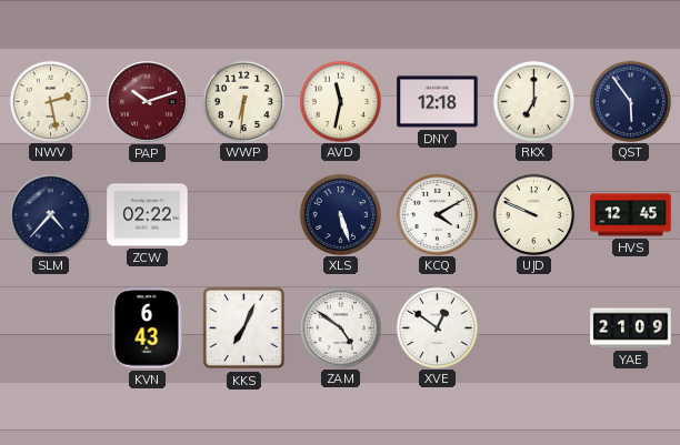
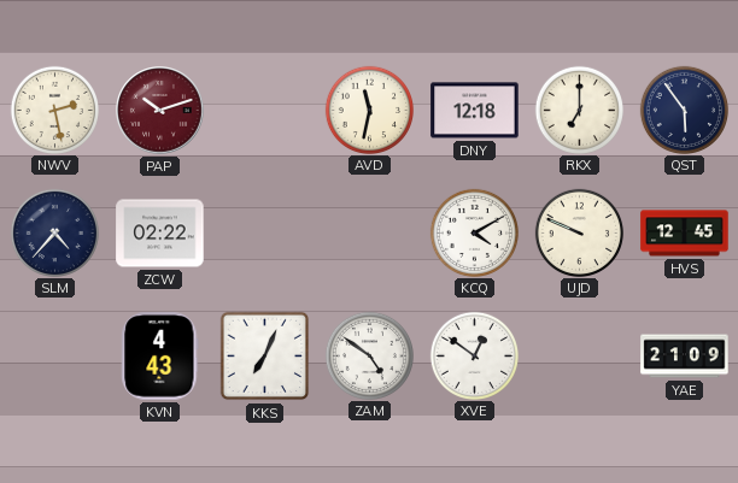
WWP: 6:31 -> none
XLS: 5:27 -> none
KVN: 6:43 -> 4:43
